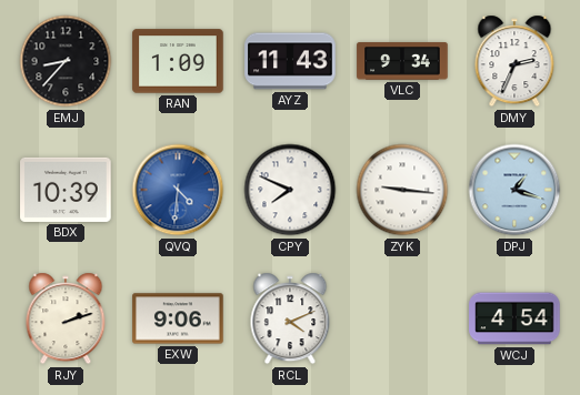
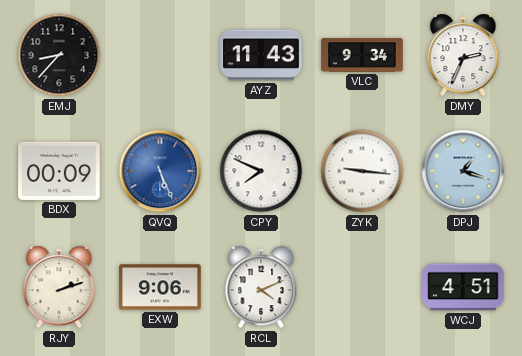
RAN: 1:09 -> none
BDX: 10:39 -> 00:09
QVQ: 4:31 -> 5:26
WCJ: 4:54 -> 4:51
